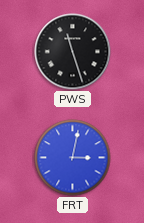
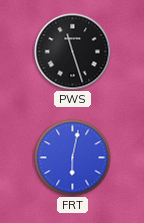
FRT: 3:02 -> 6:02
